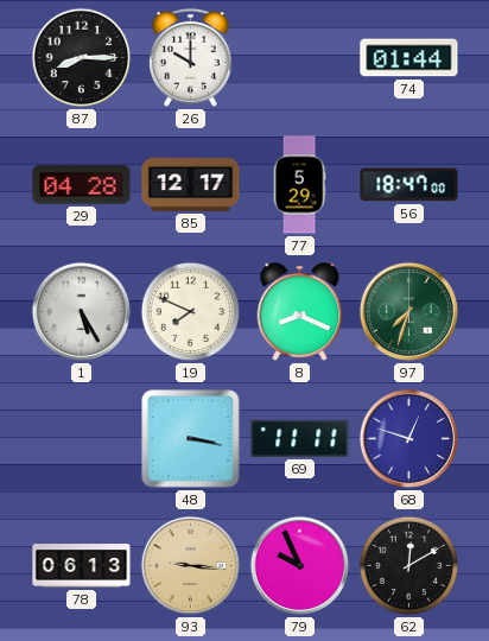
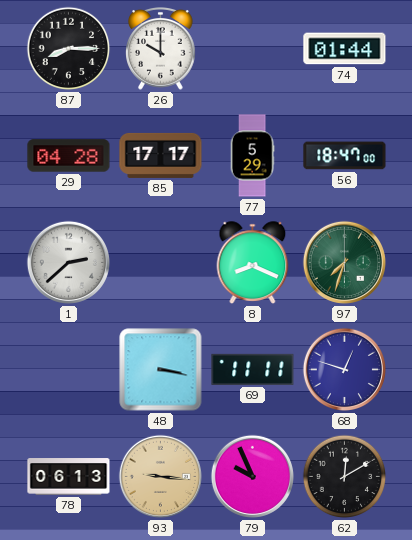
85: 12:17 -> 17:17
1: 5:25 -> 2:38
19: 7:49 -> none
